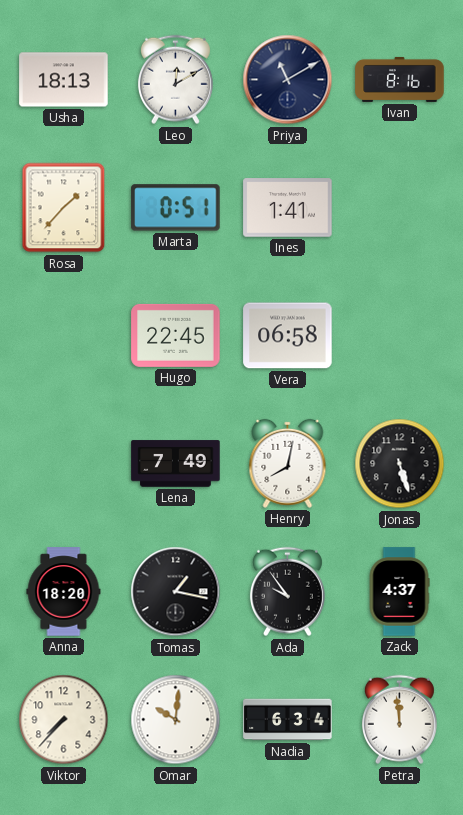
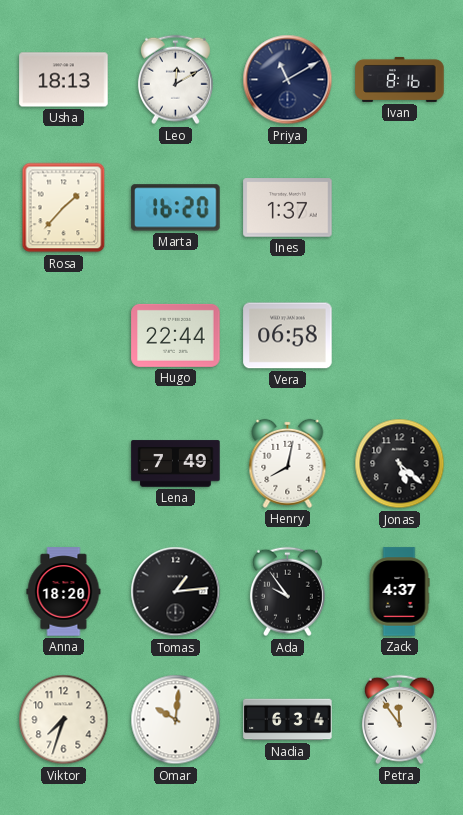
Marta: 0:51 -> 16:20
Ines: 1:41 -> 1:37
Hugo: 22:45 -> 22:44
Jonas: 5:27 -> 5:22
Tomas: 1:17 -> 1:14
Viktor: 7:37 -> 7:33
Petra: 11:59 -> 11:54
